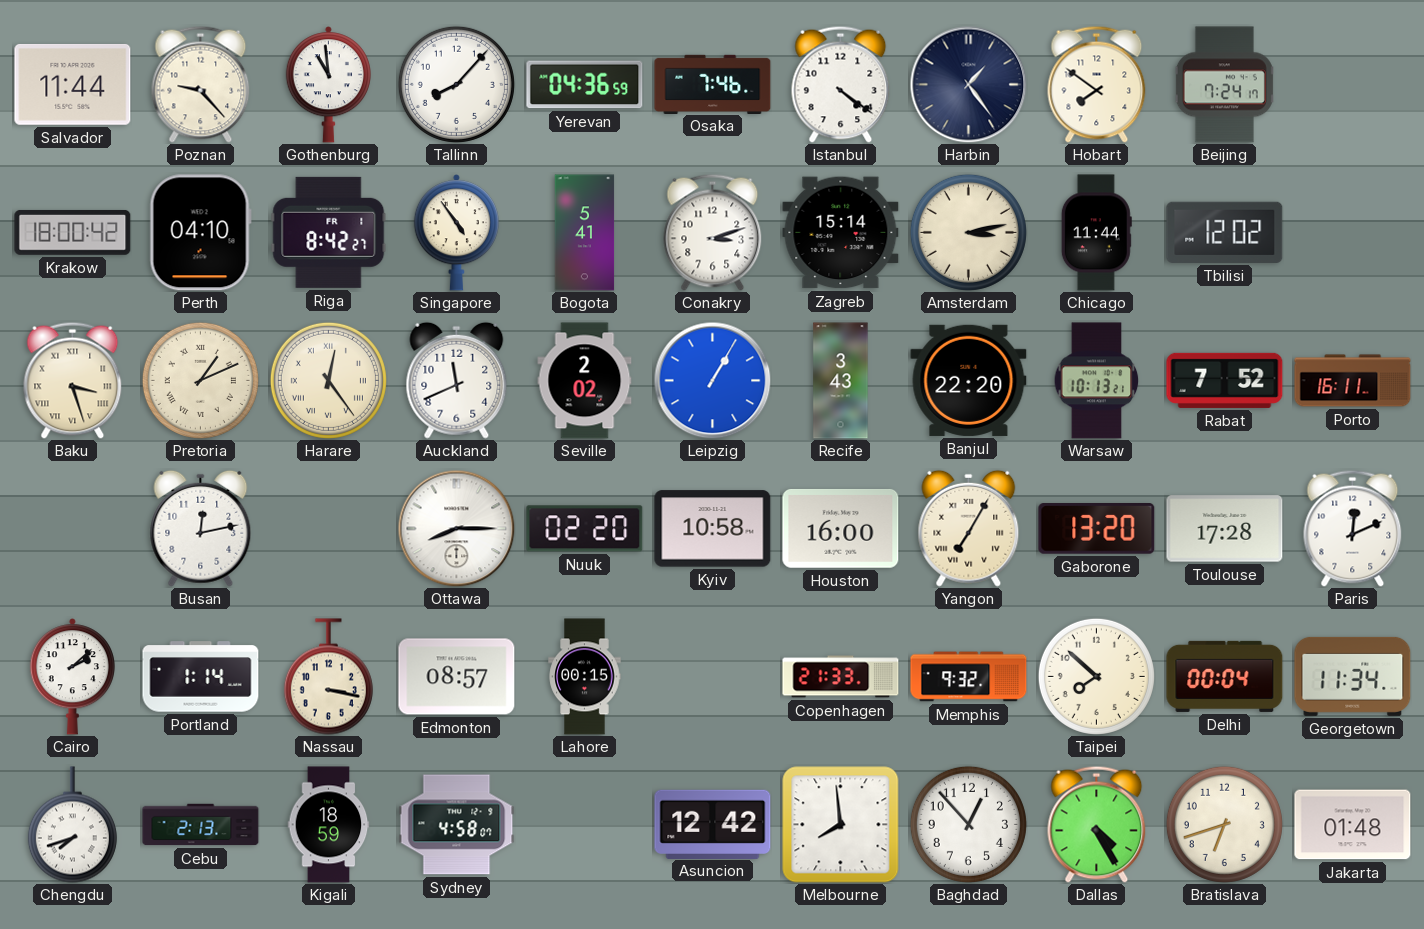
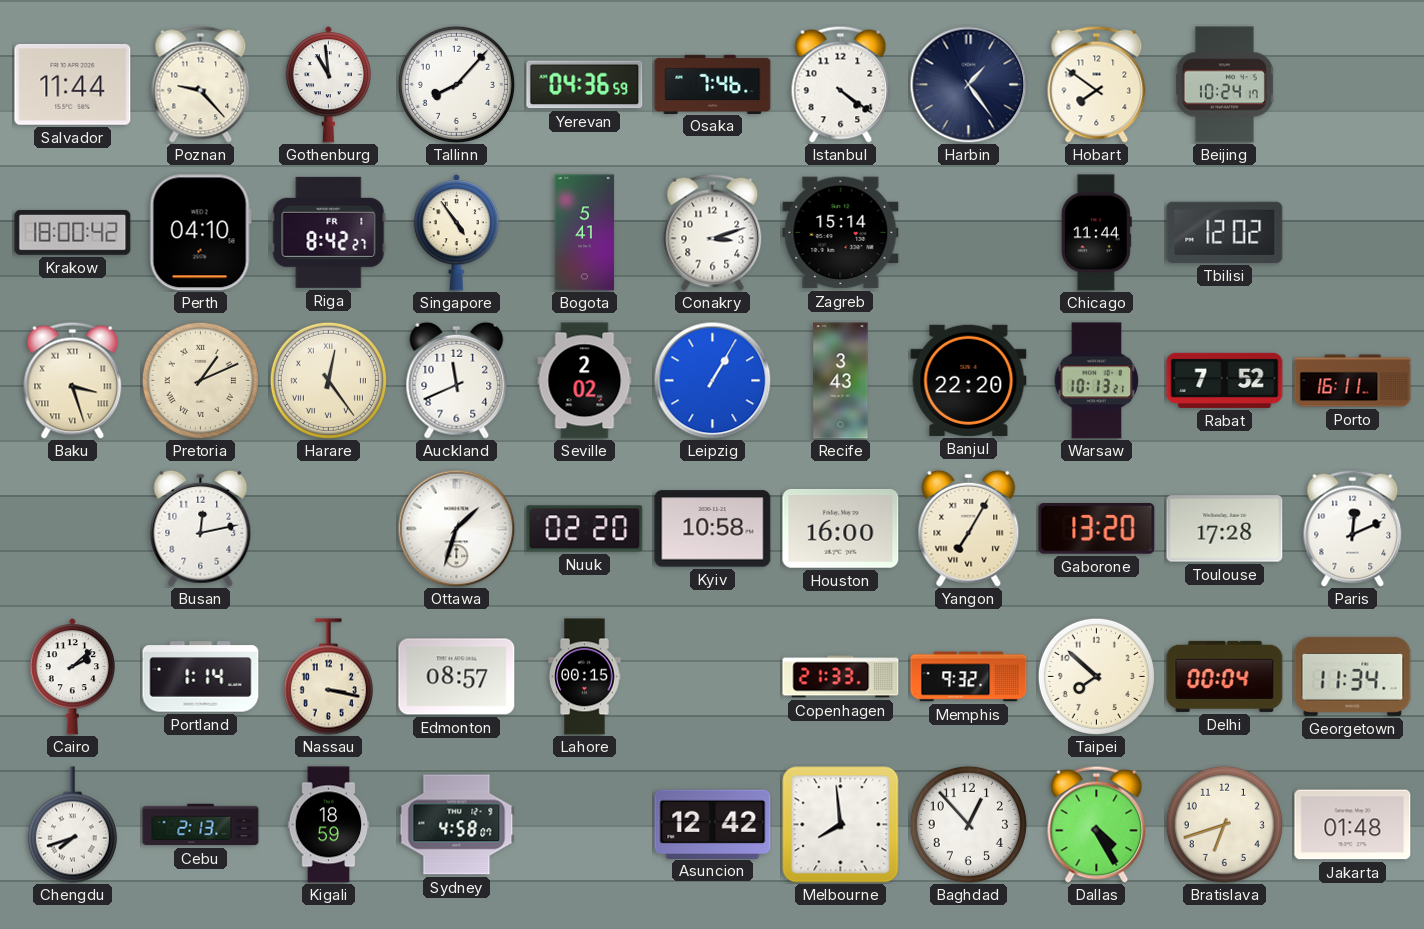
Beijing: 7:24 -> 10:24
Amsterdam: 3:13 -> none
Ottawa: 8:15 -> 1:33
